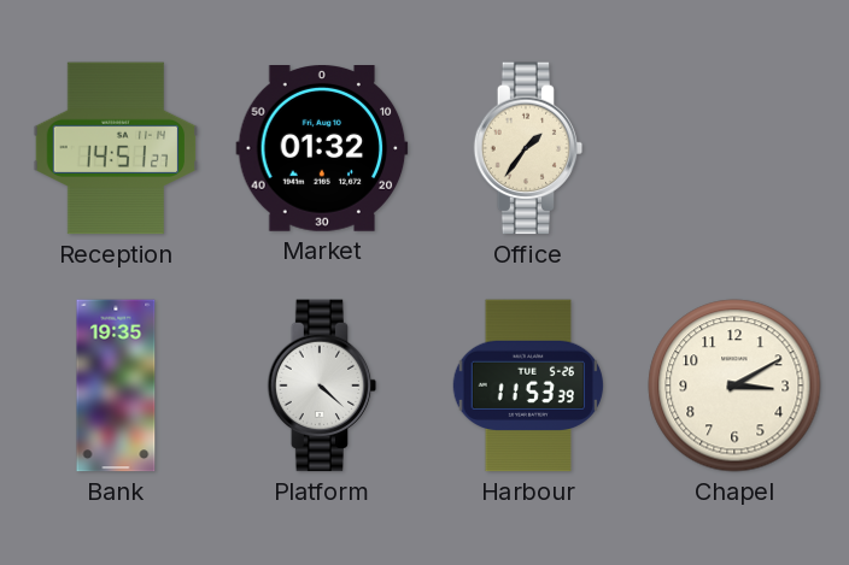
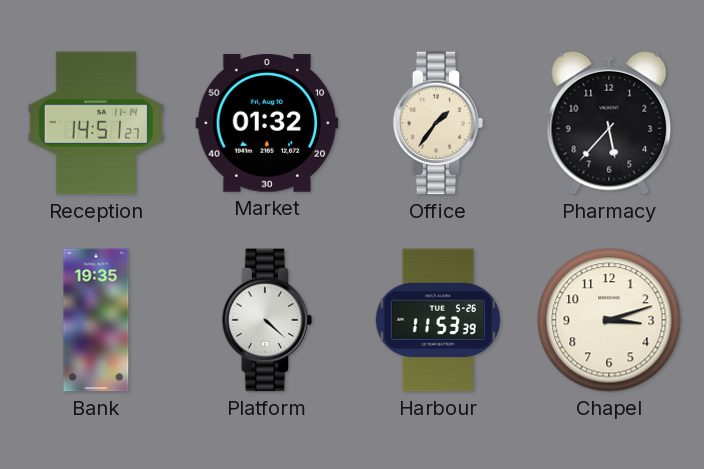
Pharmacy: none -> 5:37
Chapel: 3:10 -> 3:12
